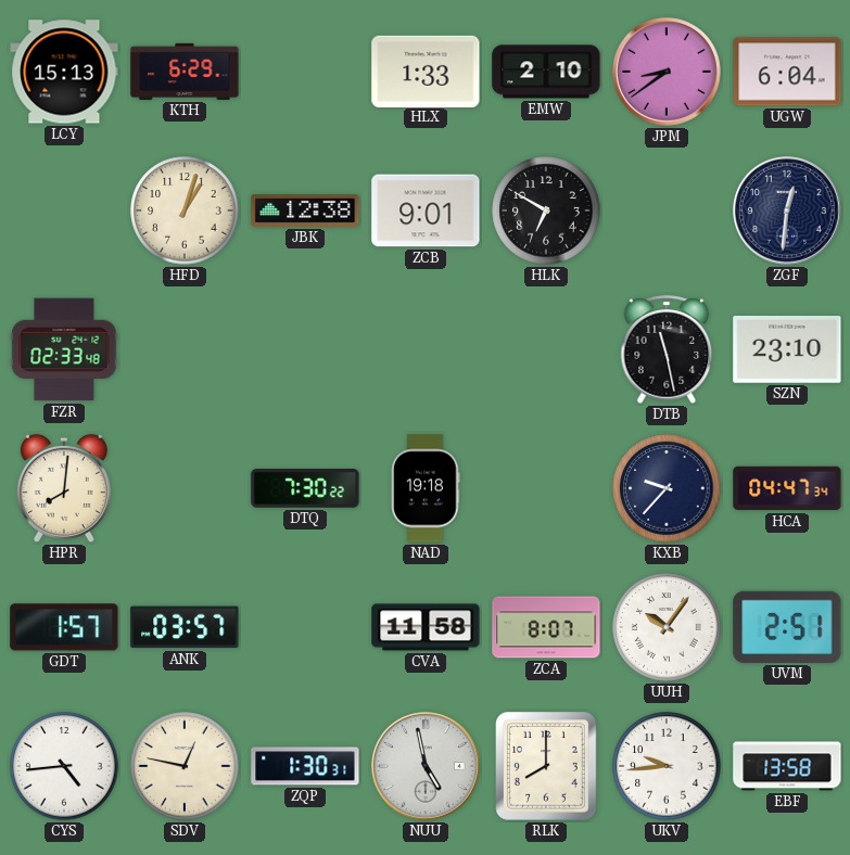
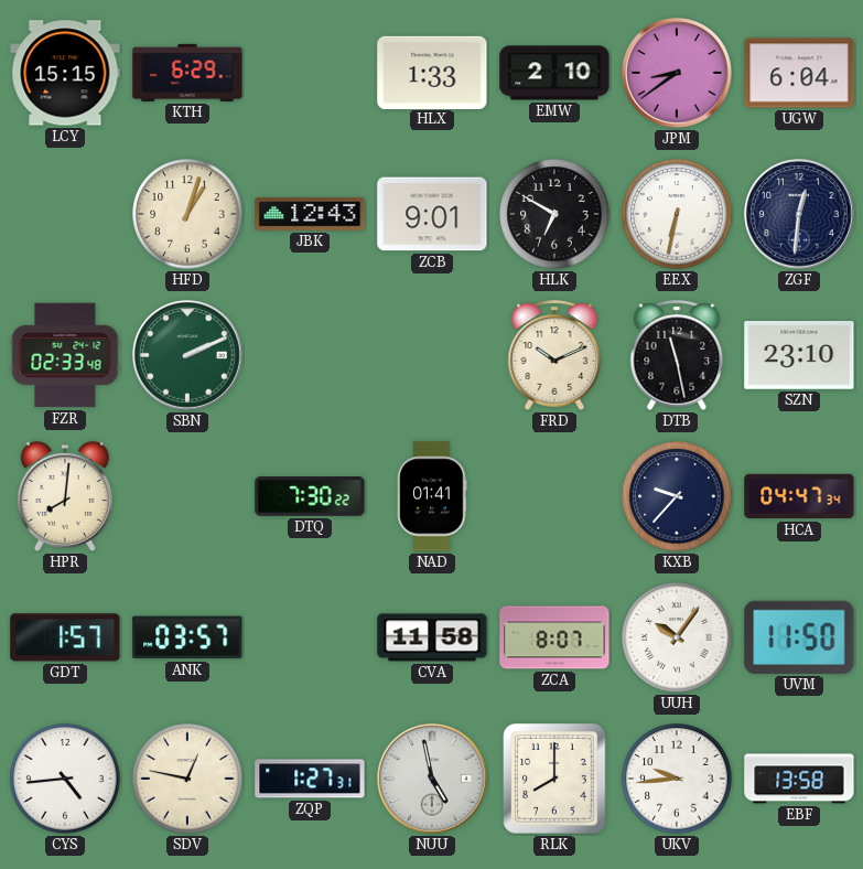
LCY: 15:13 -> 15:15
JBK: 12:38 -> 12:43
EEX: none -> 6:32
SBN: none -> 2:11
FRD: none -> 10:11
NAD: 19:18 -> 01:41
UVM: 2:51 -> 11:50
ZQP: 1:30 -> 1:27
